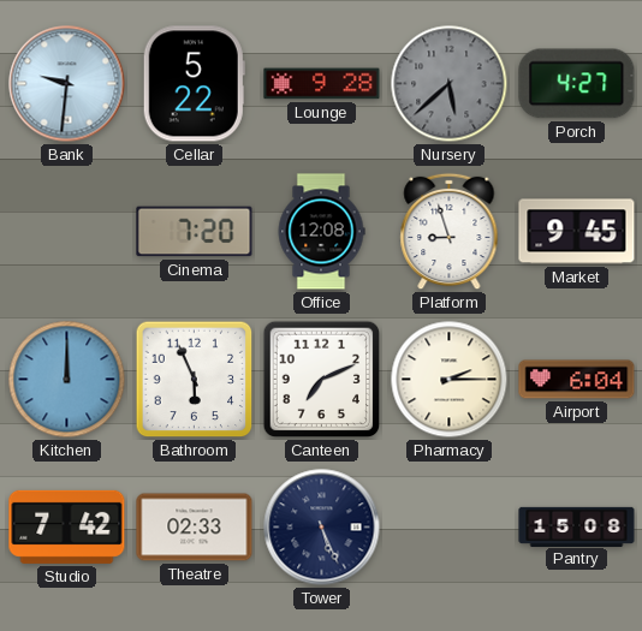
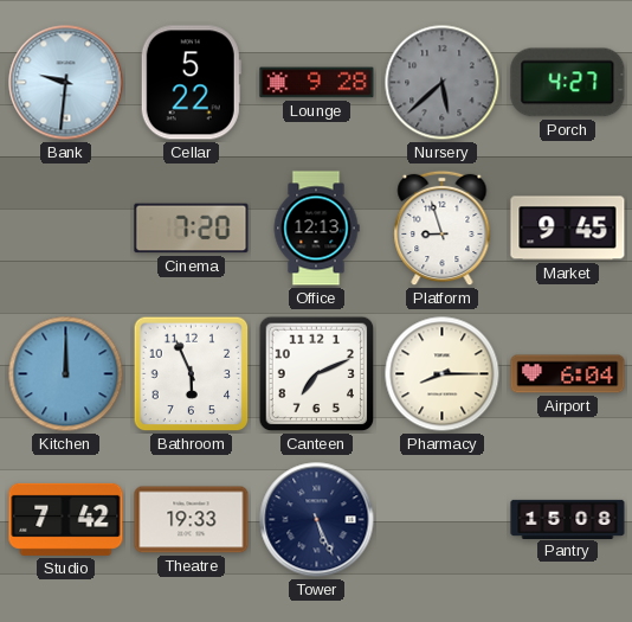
Office: 12:08 -> 12:13
Pharmacy: 2:15 -> 8:15
Theatre: 02:33 -> 19:33
